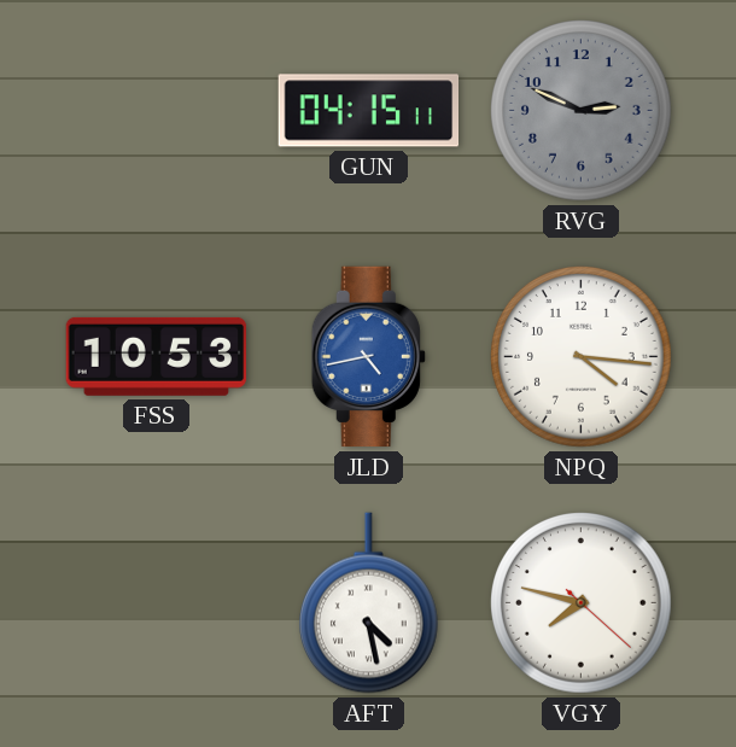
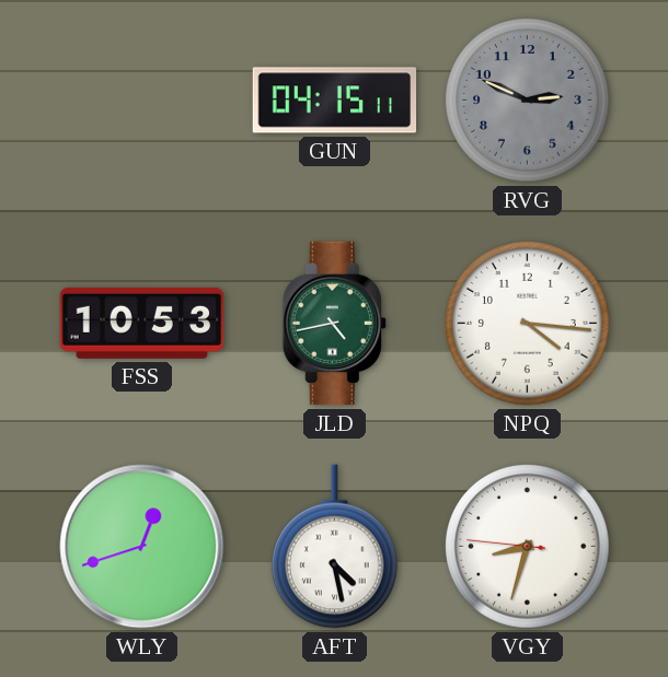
JLD dial: blue -> green
WLY: none -> 12:42
VGY: 7:47 -> 8:32
